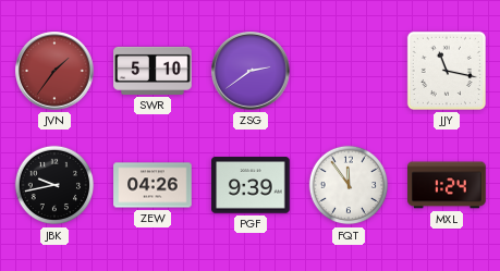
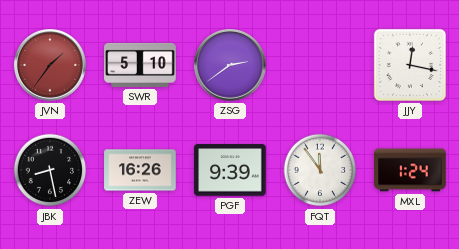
JJY: 11:17 -> 12:17
JBK: 9:43 -> 8:28
ZEW: 04:26 -> 16:26
